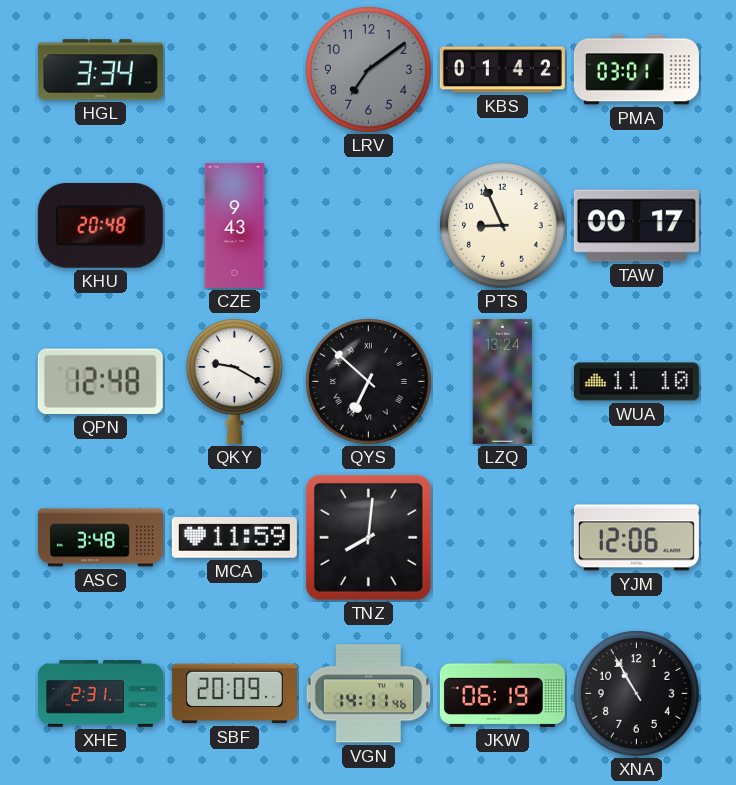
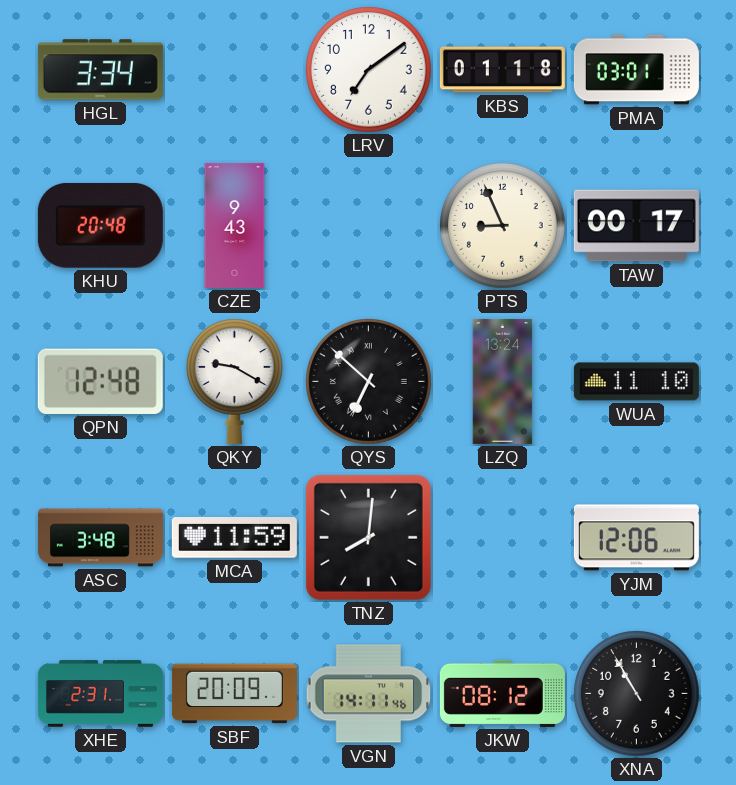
LRV dial: grey -> white
KBS: 01:42 -> 01:18
JKW: 06:19 -> 08:12
